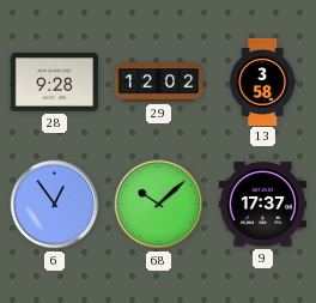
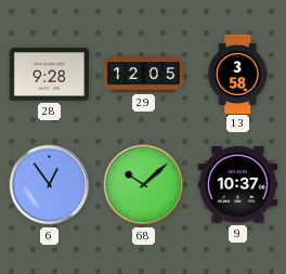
29: 12:02 -> 12:05
9: 17:37 -> 10:37
